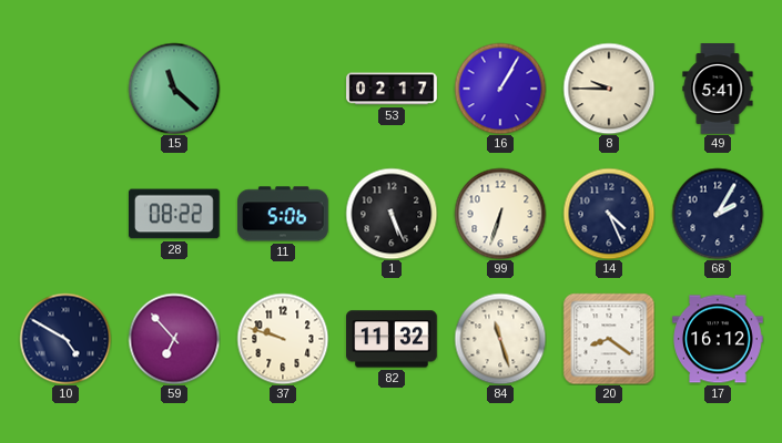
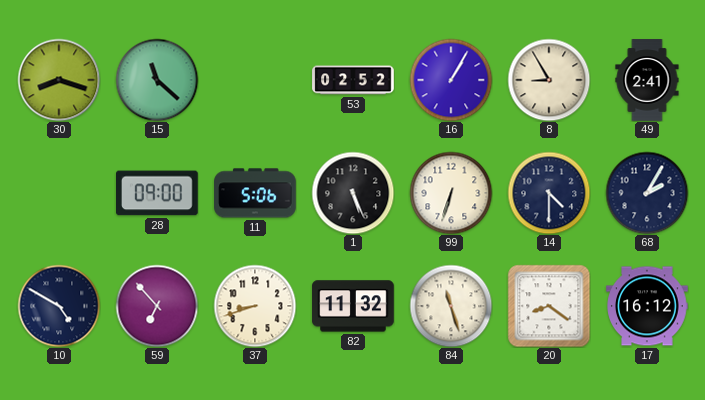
30: none -> 8:18
53: 02:17 -> 02:52
8: 9:45 -> 8:55
49: 5:41 -> 2:41
28: 08:22 -> 09:00
14: 4:26 -> 4:30
37: 9:48 -> 8:42
